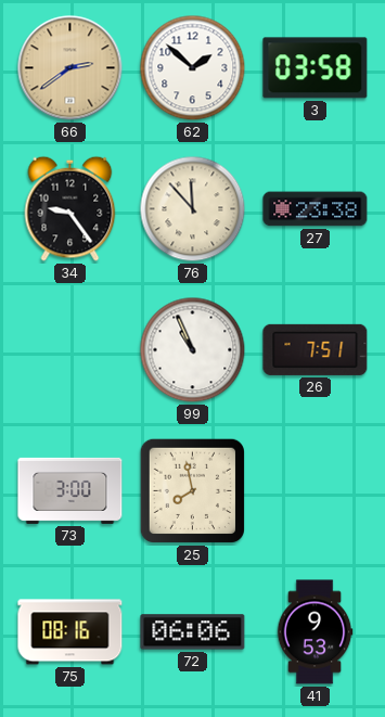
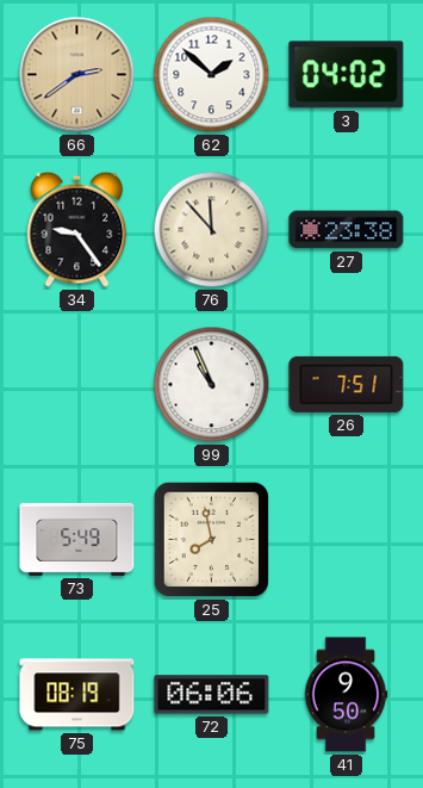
3: 03:58 -> 04:02
73: 3:00 -> 5:49
75: 08:16 -> 08:19
41: 9:53 -> 9:50
